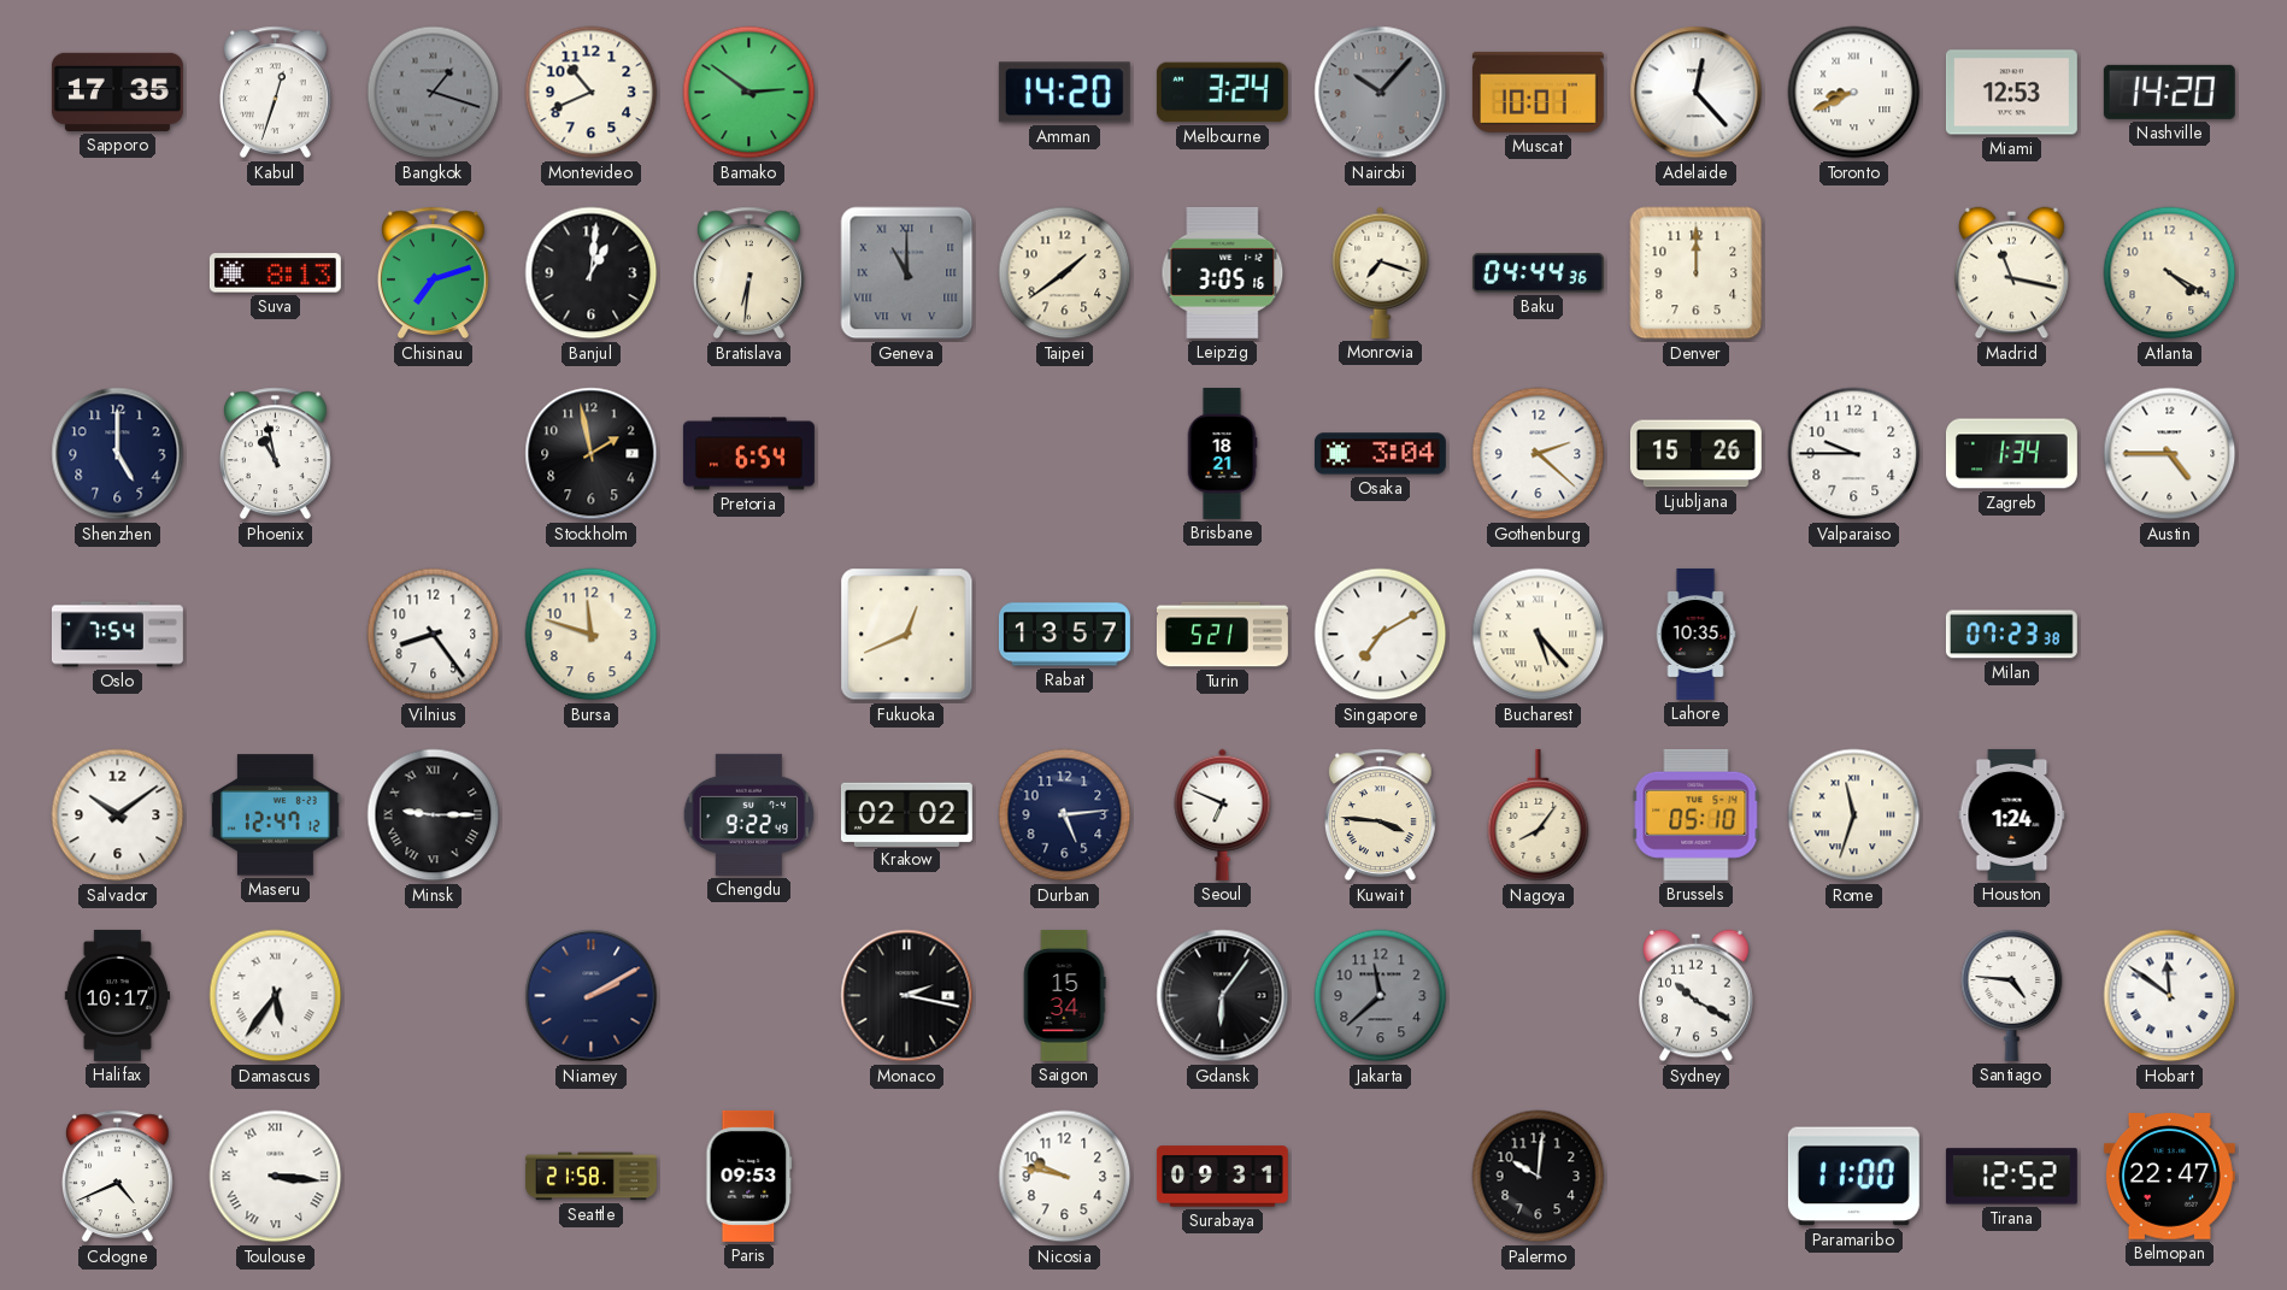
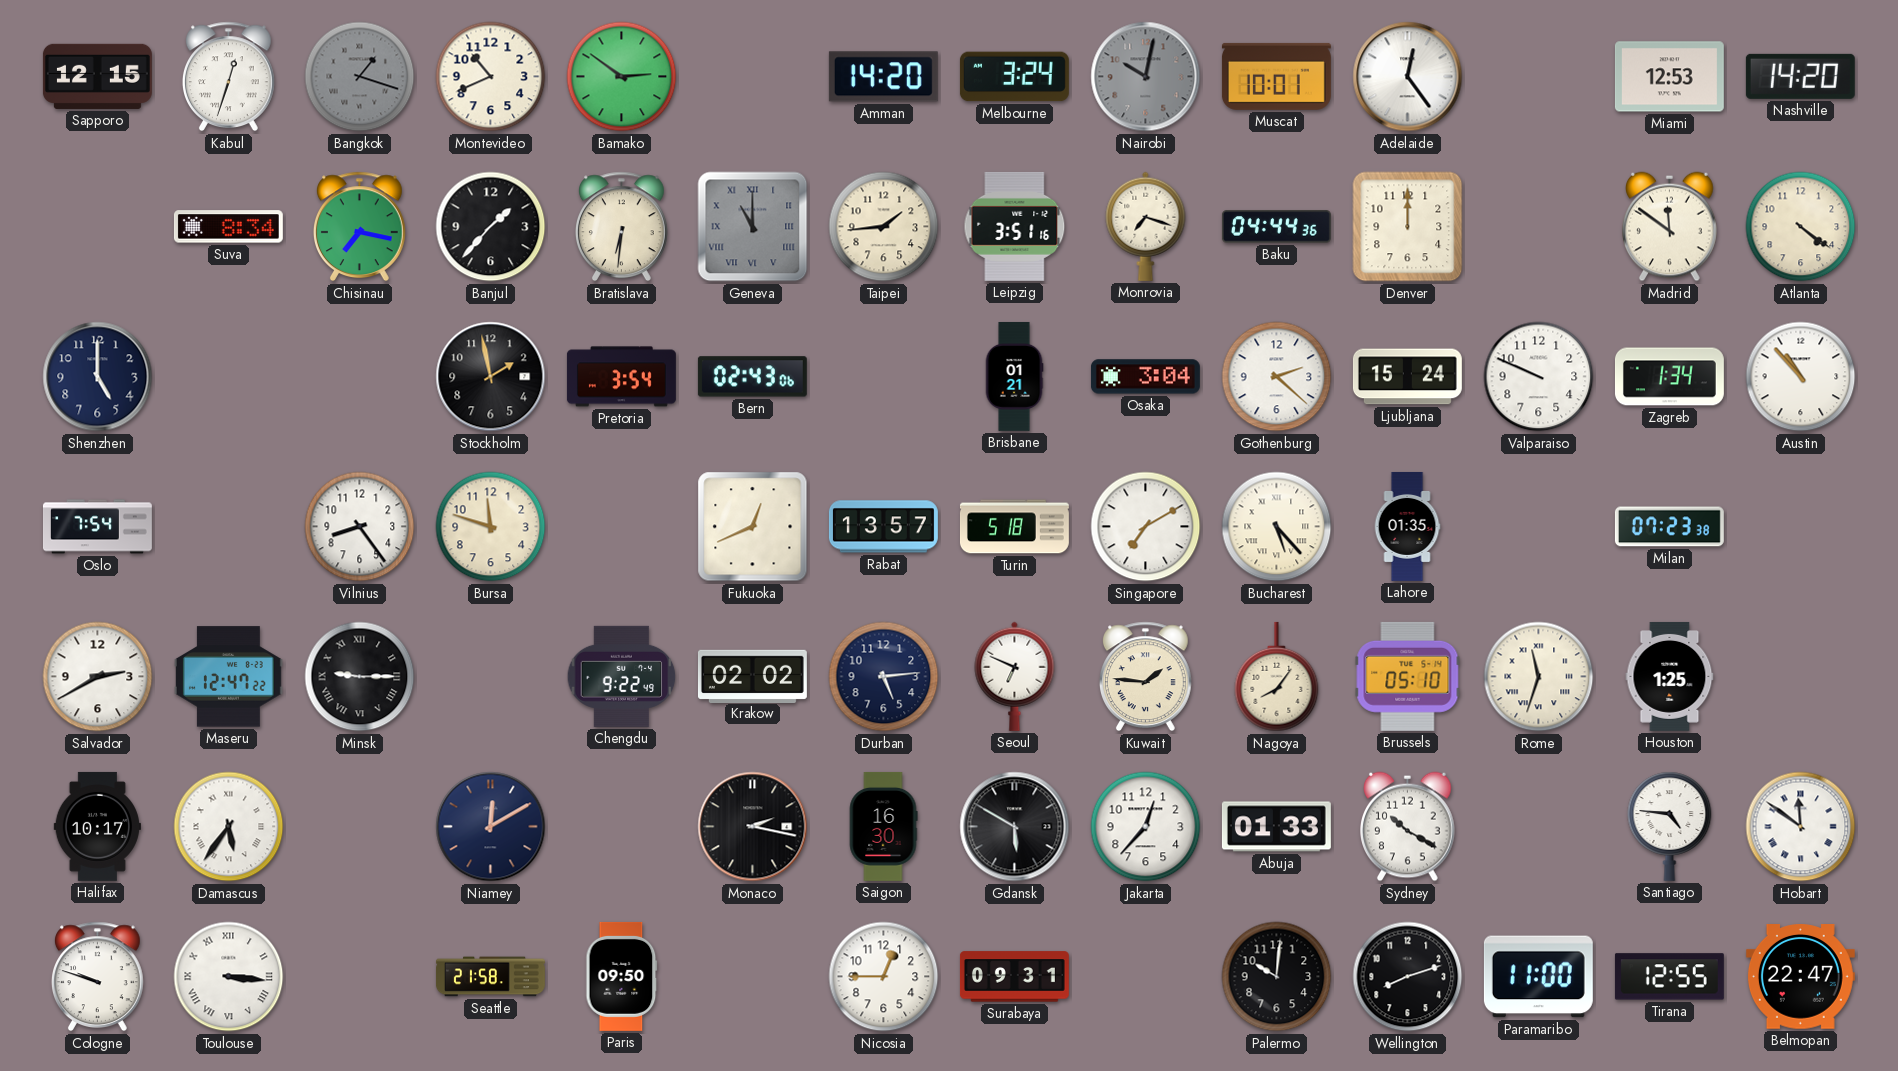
Sapporo: 17:35 -> 12:15
Nairobi: 10:07 -> 10:02
Adelaide: 12:23 -> 12:24
Toronto: 8:41 -> none
Suva: 8:13 -> 8:34
Chisinau: 7:12 -> 7:17
Banjul: 1:01 -> 1:37
Taipei: 1:39 -> 1:44
Leipzig: 3:05 -> 3:51
Madrid: 11:17 -> 11:51
Atlanta: 4:20 -> 4:21
Phoenix: 10:58 -> none
Pretoria: 6:54 -> 3:54
Bern: none -> 02:43
Brisbane: 18:21 -> 01:21
Ljubljana: 15:26 -> 15:24
Valparaiso: 9:45 -> 9:49
Austin: 4:45 -> 10:53
Turin: 5:21 -> 5:18
Lahore: 10:35 -> 01:35
Salvador: 10:09 -> 2:40
Maseru: 12:47:12 -> 12:47:22
Kuwait: 3:46 -> 1:46
Houston: 1:24 -> 1:25
Niamey: 2:10 -> 12:10
Saigon: 15:34 -> 16:30
Gdansk: 6:06 -> 5:50
Jakarta: 11:38 -> 12:37
Jakarta dial: grey -> white
Abuja: none -> 01:33
Cologne: 4:41 -> 9:48
Paris: 09:53 -> 09:50
Nicosia: 9:47 -> 12:45
Wellington: none -> 8:12
Tirana: 12:52 -> 12:55
